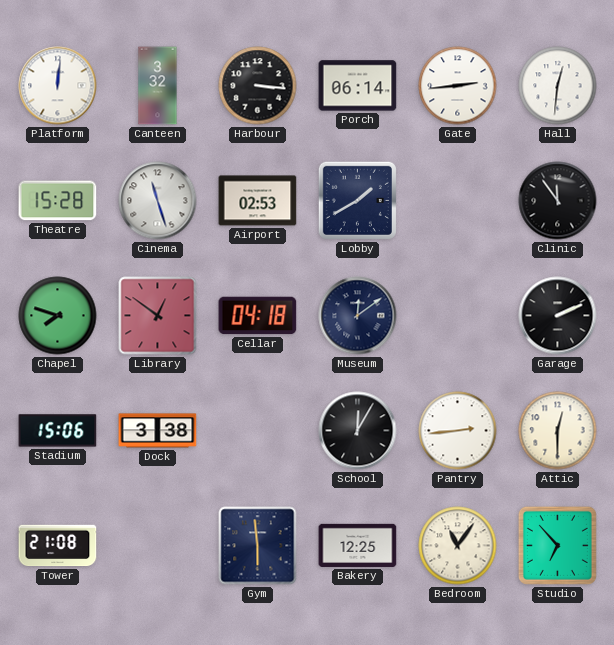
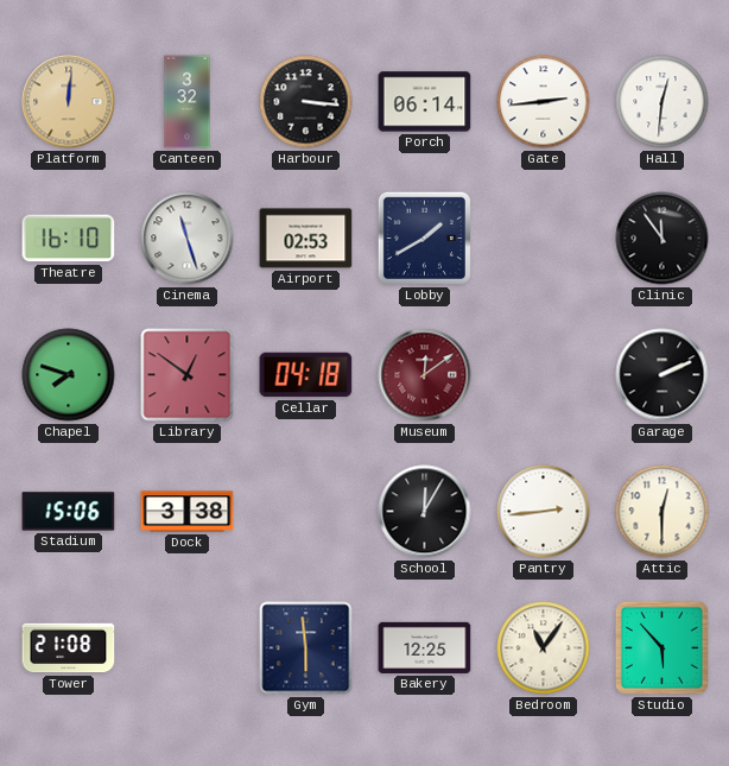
Platform dial: white -> champagne
Theatre: 15:28 -> 16:10
Museum dial: navy -> burgundy
Studio: 6:53 -> 5:53
